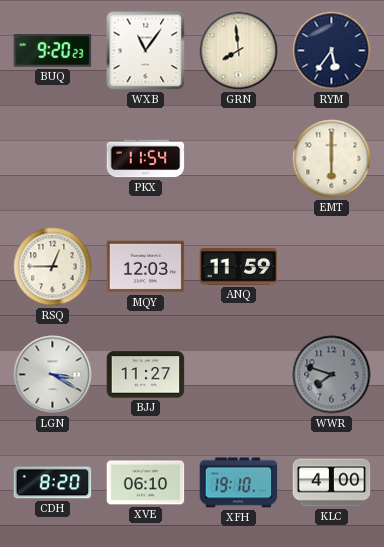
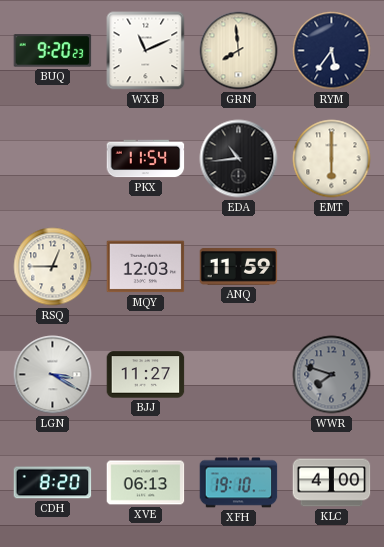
WXB: 11:06 -> 11:11
EDA: none -> 10:44
XVE: 06:10 -> 06:13
